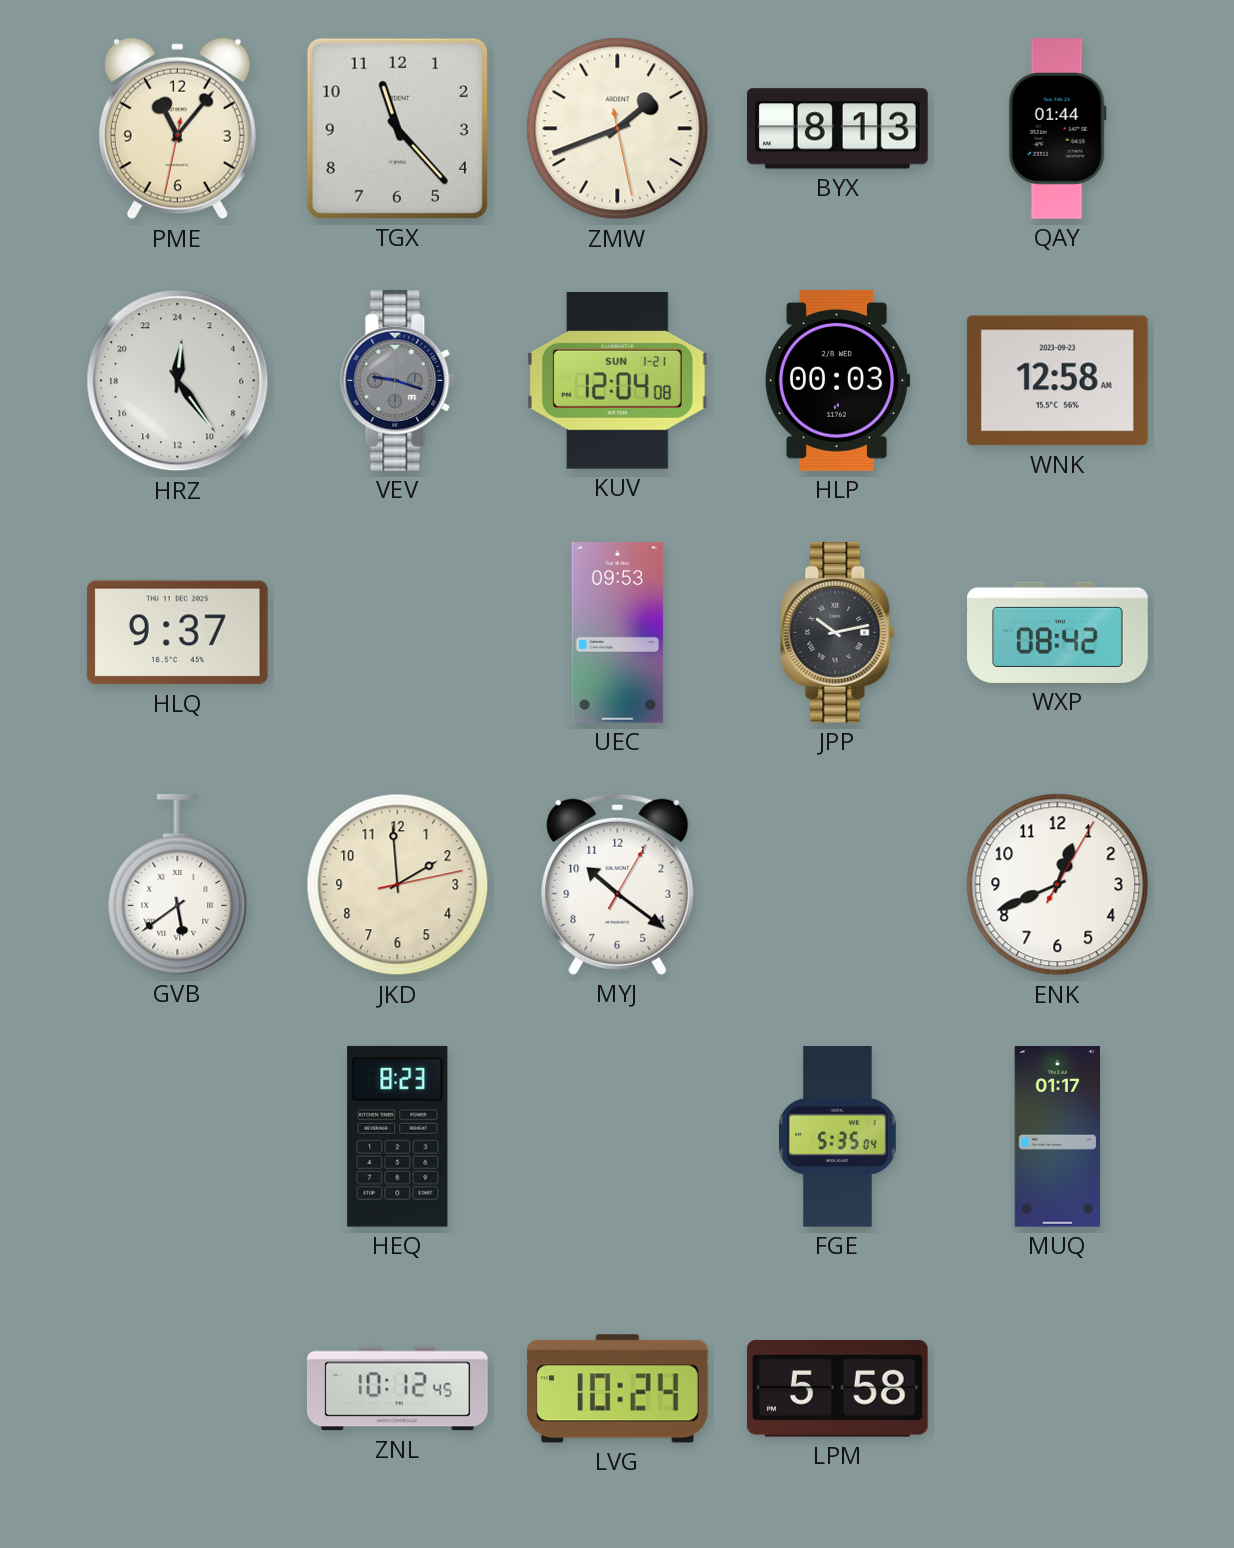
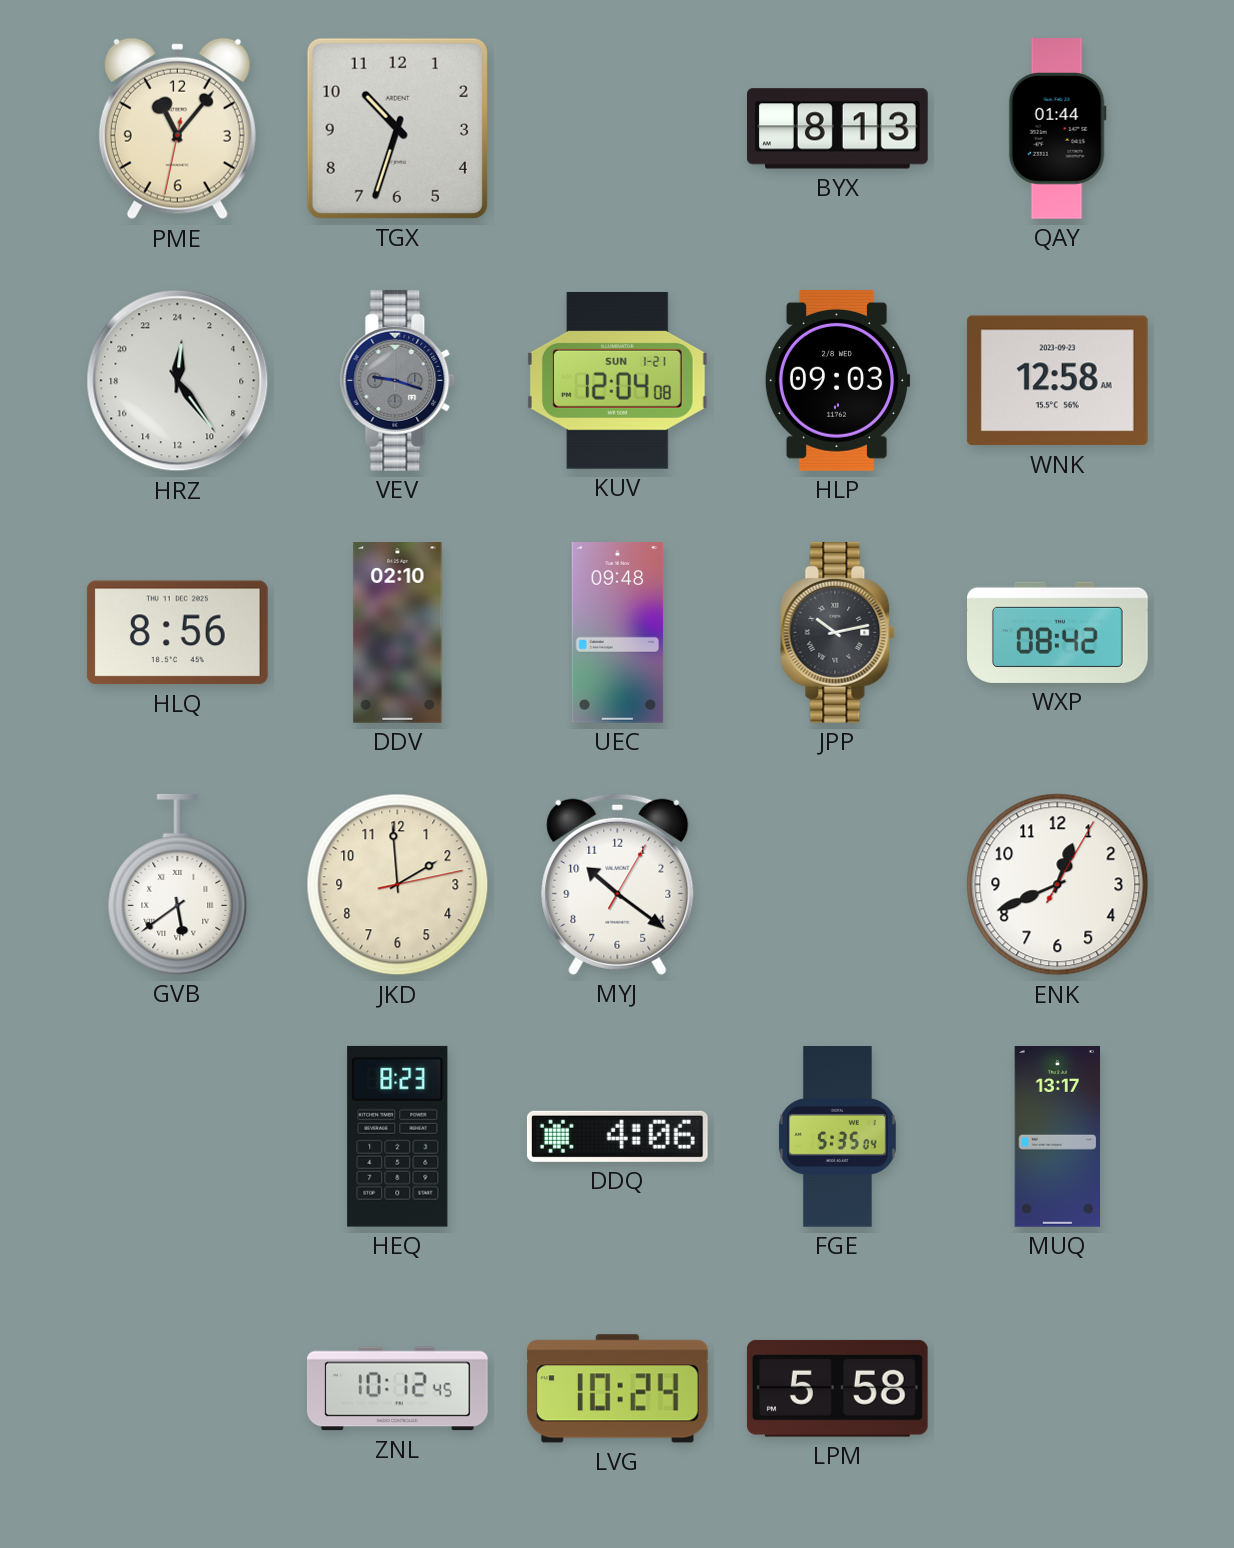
TGX: 11:23 -> 10:33
ZMW: 1:41 -> none
HLP: 00:03 -> 09:03
HLQ: 9:37 -> 8:56
DDV: none -> 02:10
UEC: 09:53 -> 09:48
DDQ: none -> 4:06
MUQ: 01:17 -> 13:17
